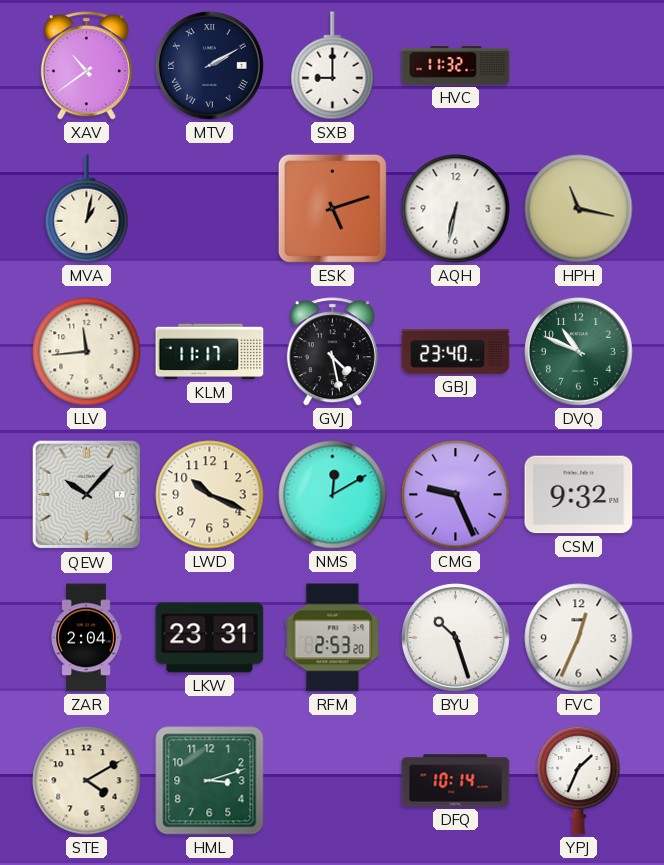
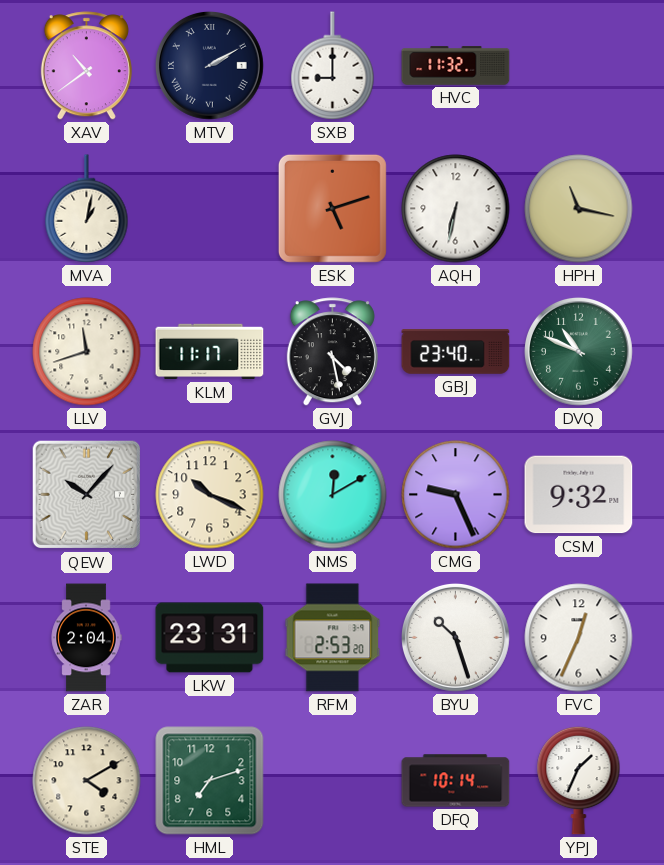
LLV: 11:44 -> 11:42
HML: 3:12 -> 7:12
